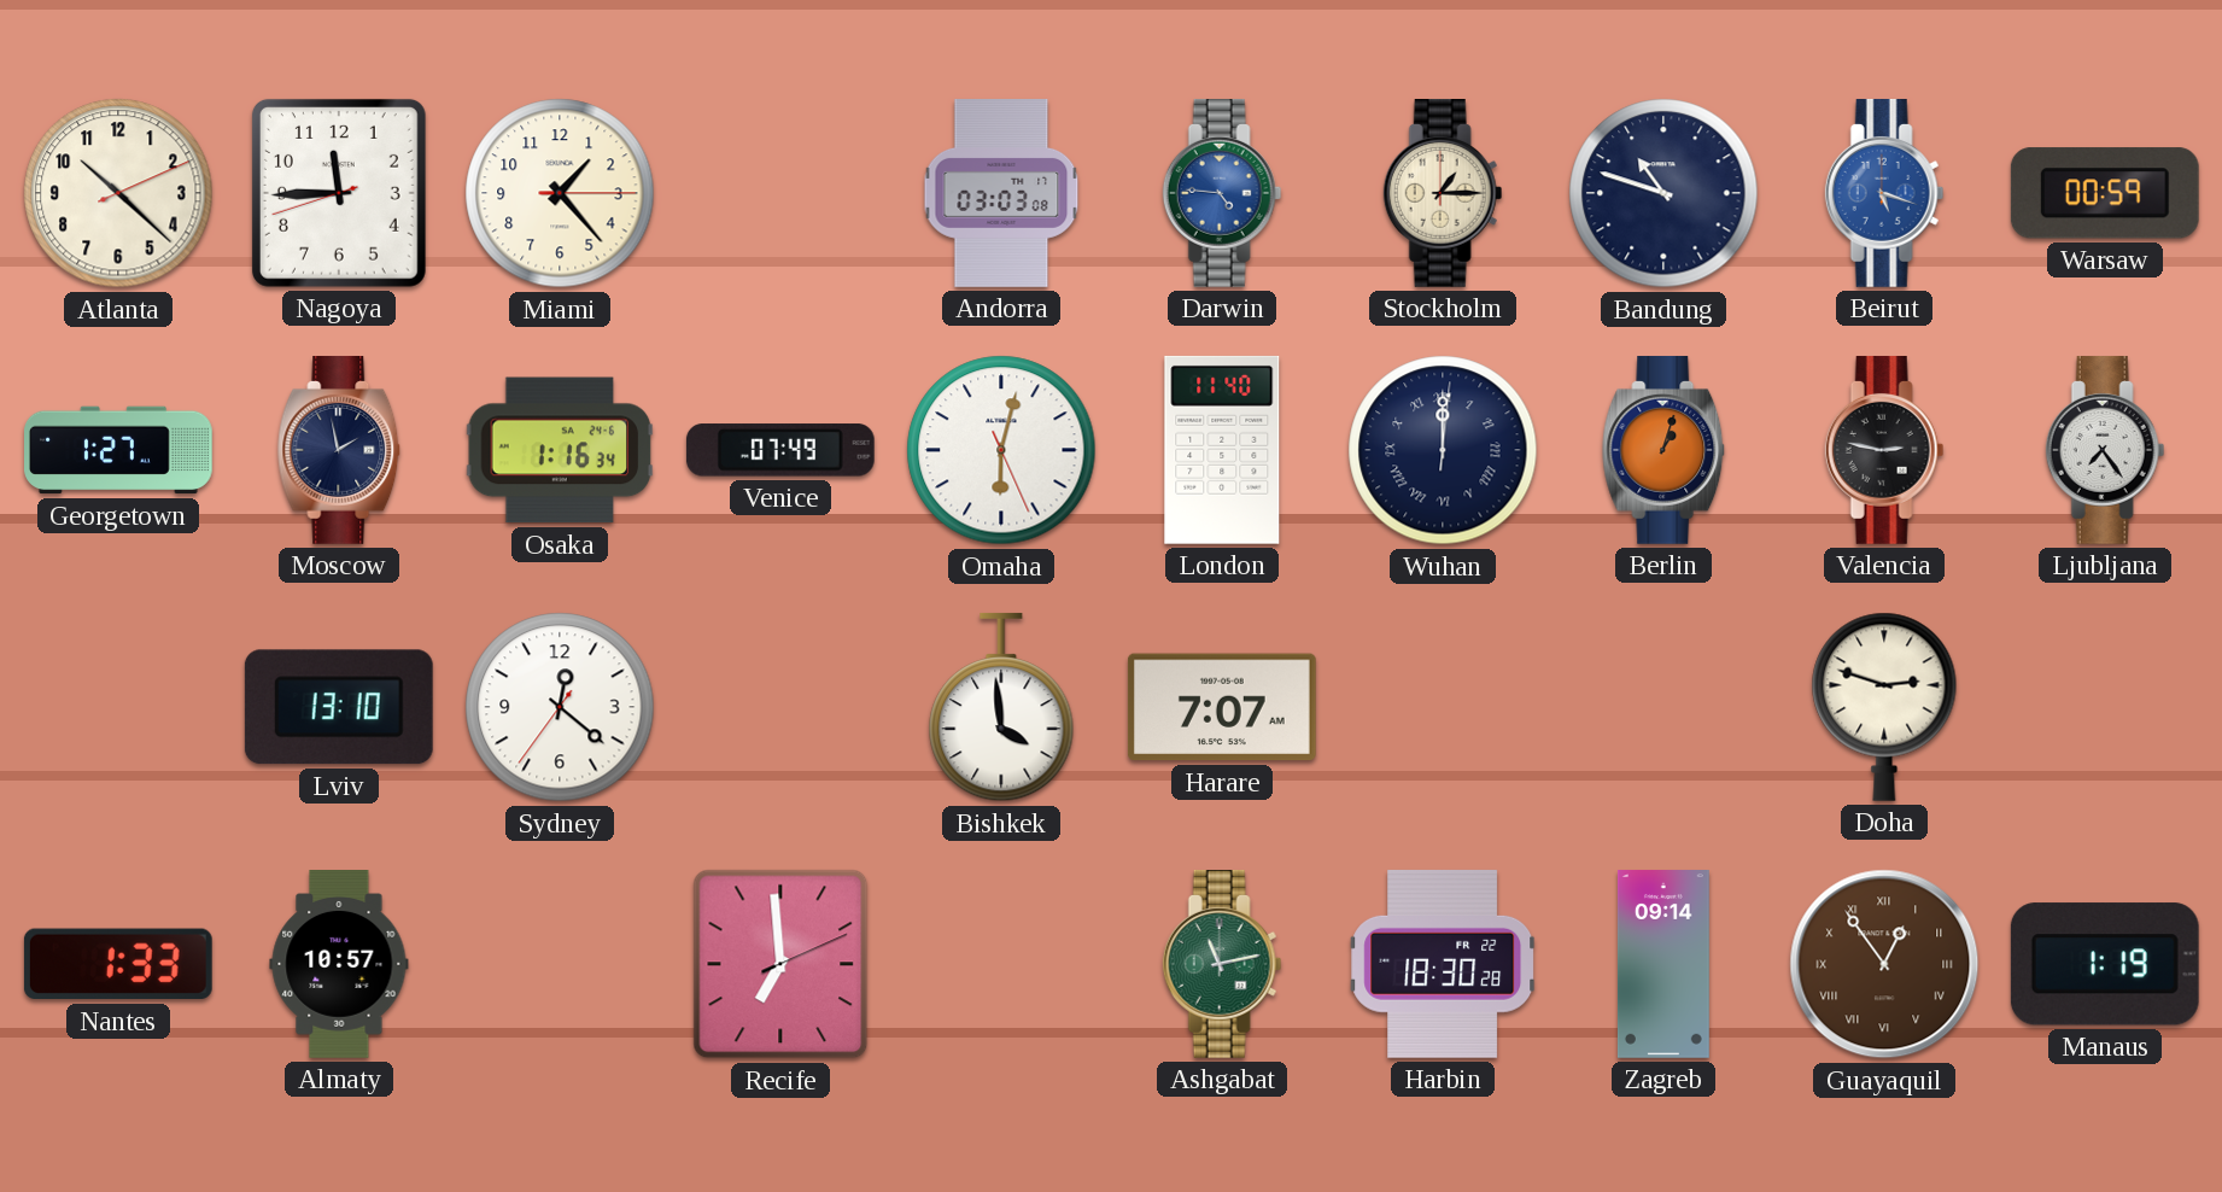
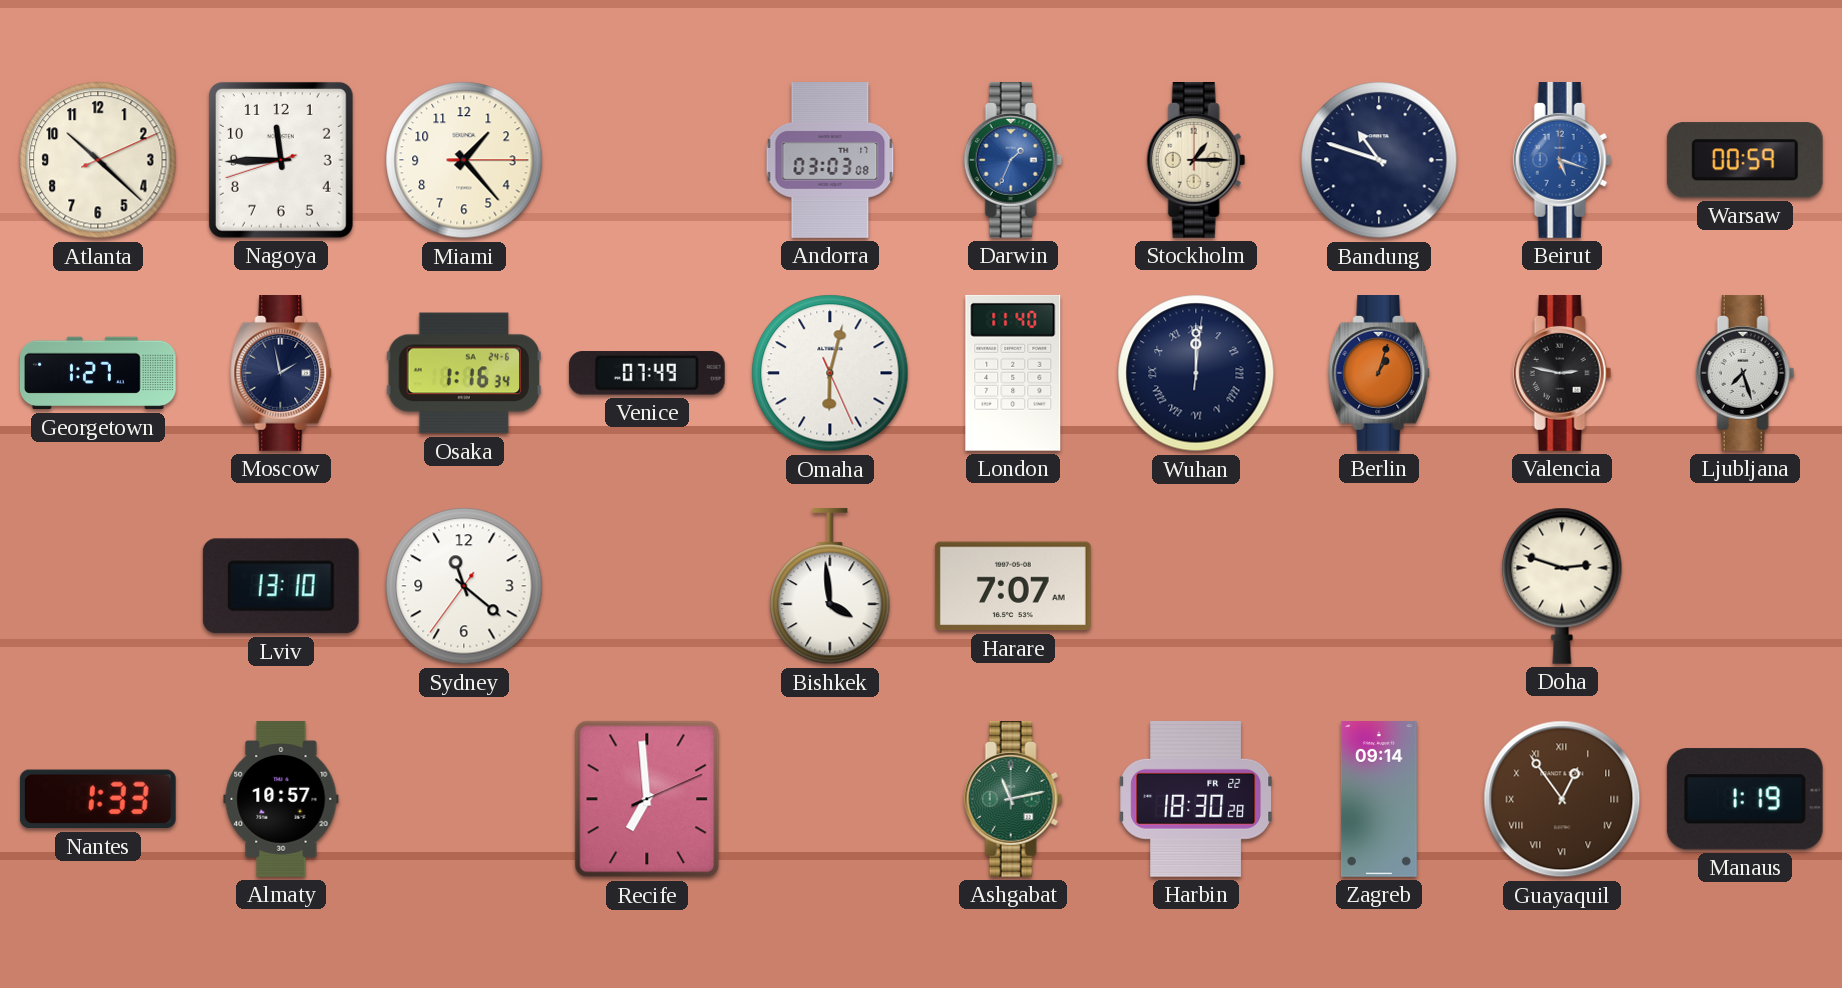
Darwin: 4:46 -> 1:34
Ljubljana: 7:24 -> 7:27
Sydney: 12:21 -> 11:21
